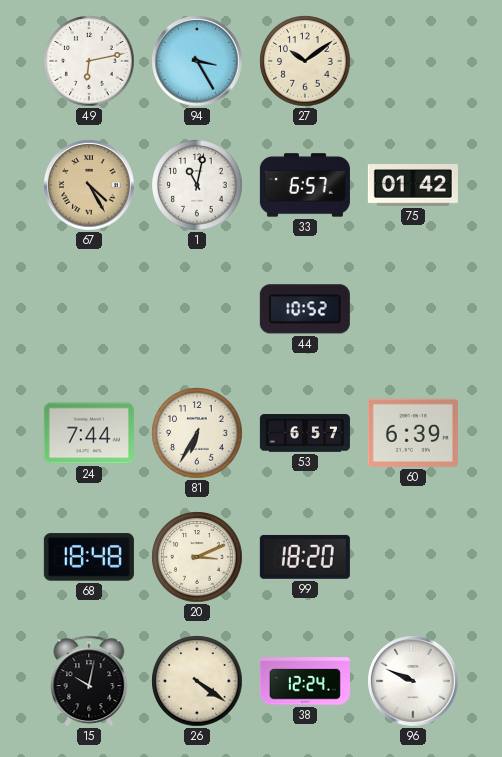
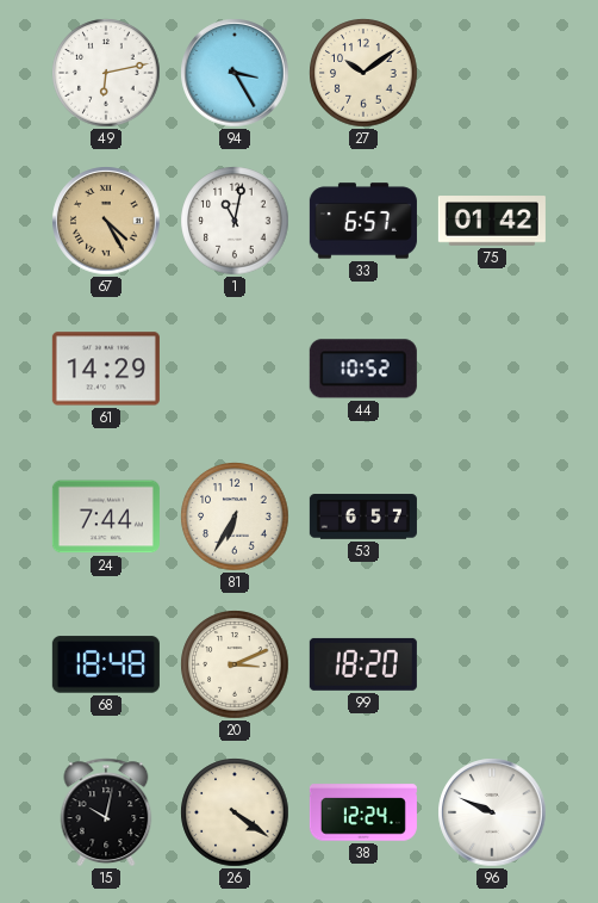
61: none -> 14:29
60: 6:39 -> none
